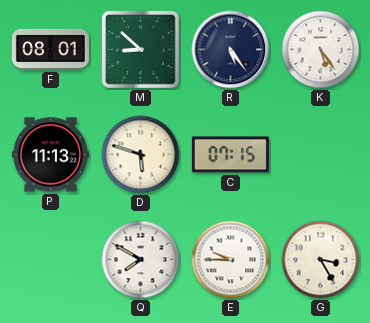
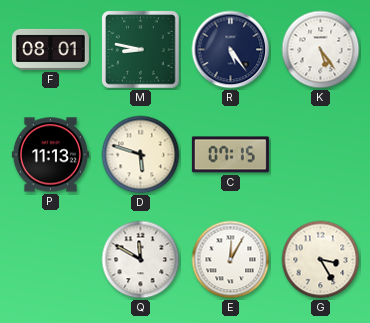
M: 8:52 -> 8:47
Q: 7:50 -> 11:50
E: 9:45 -> 12:05
